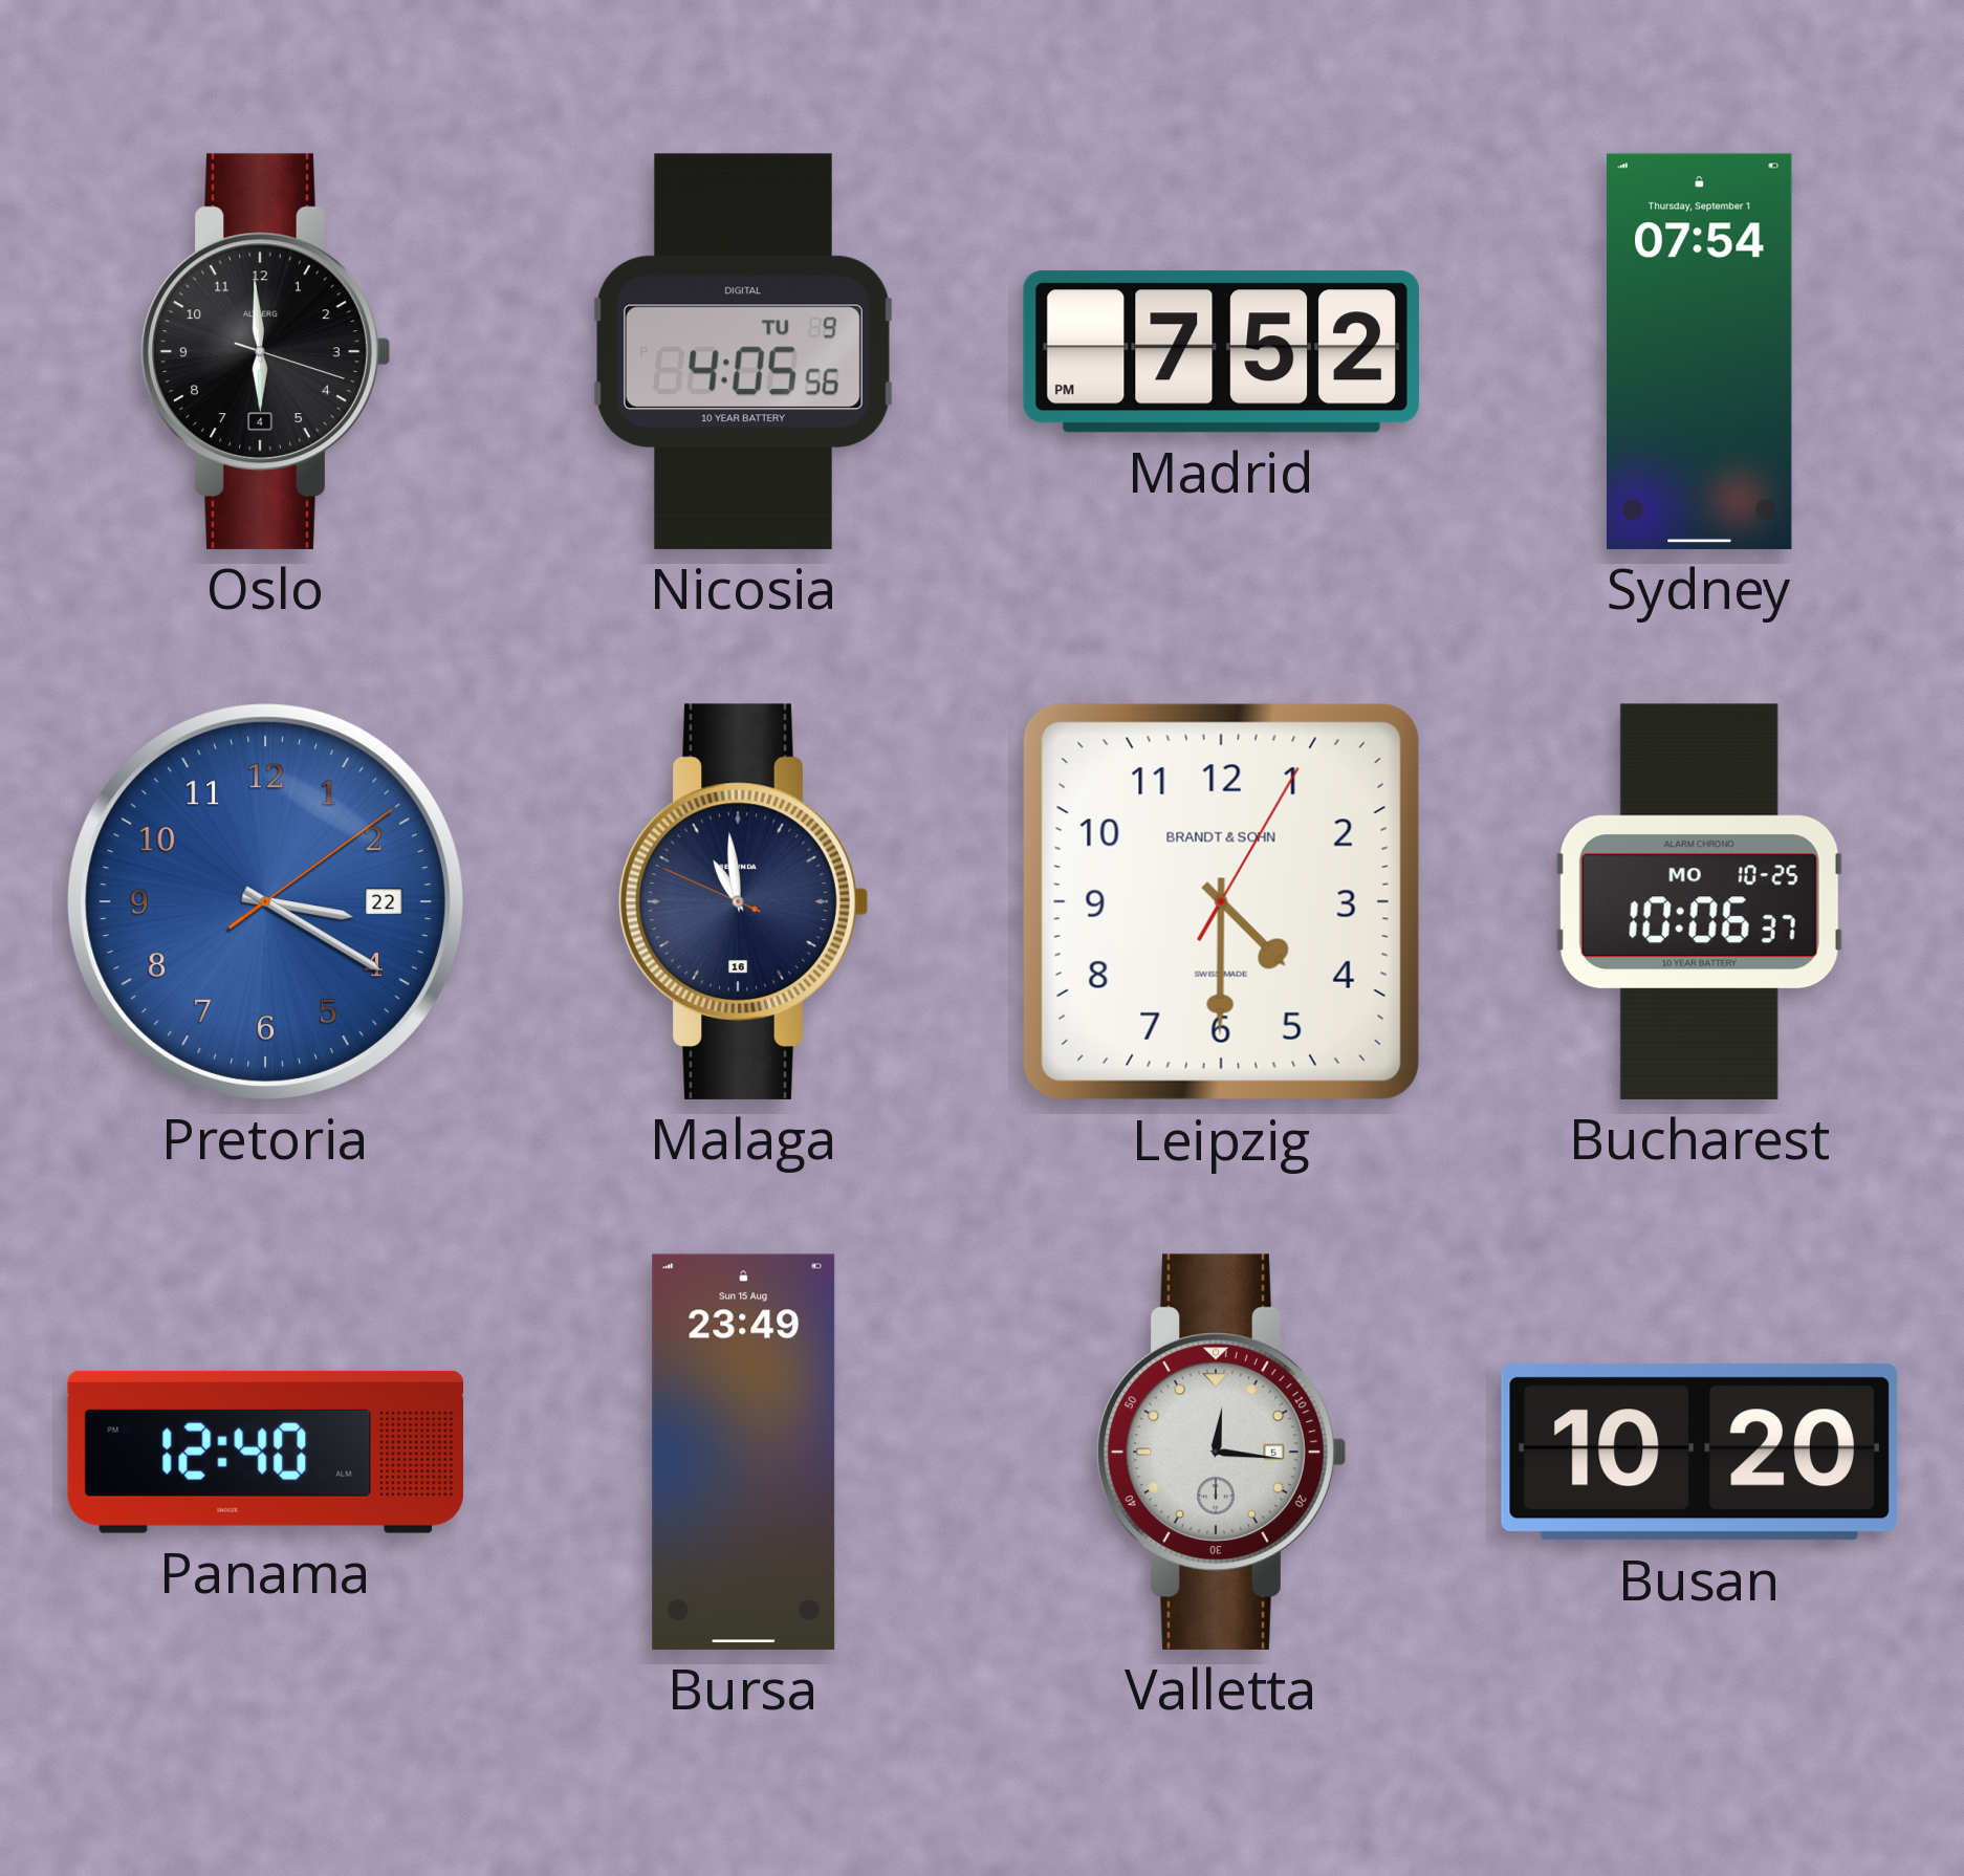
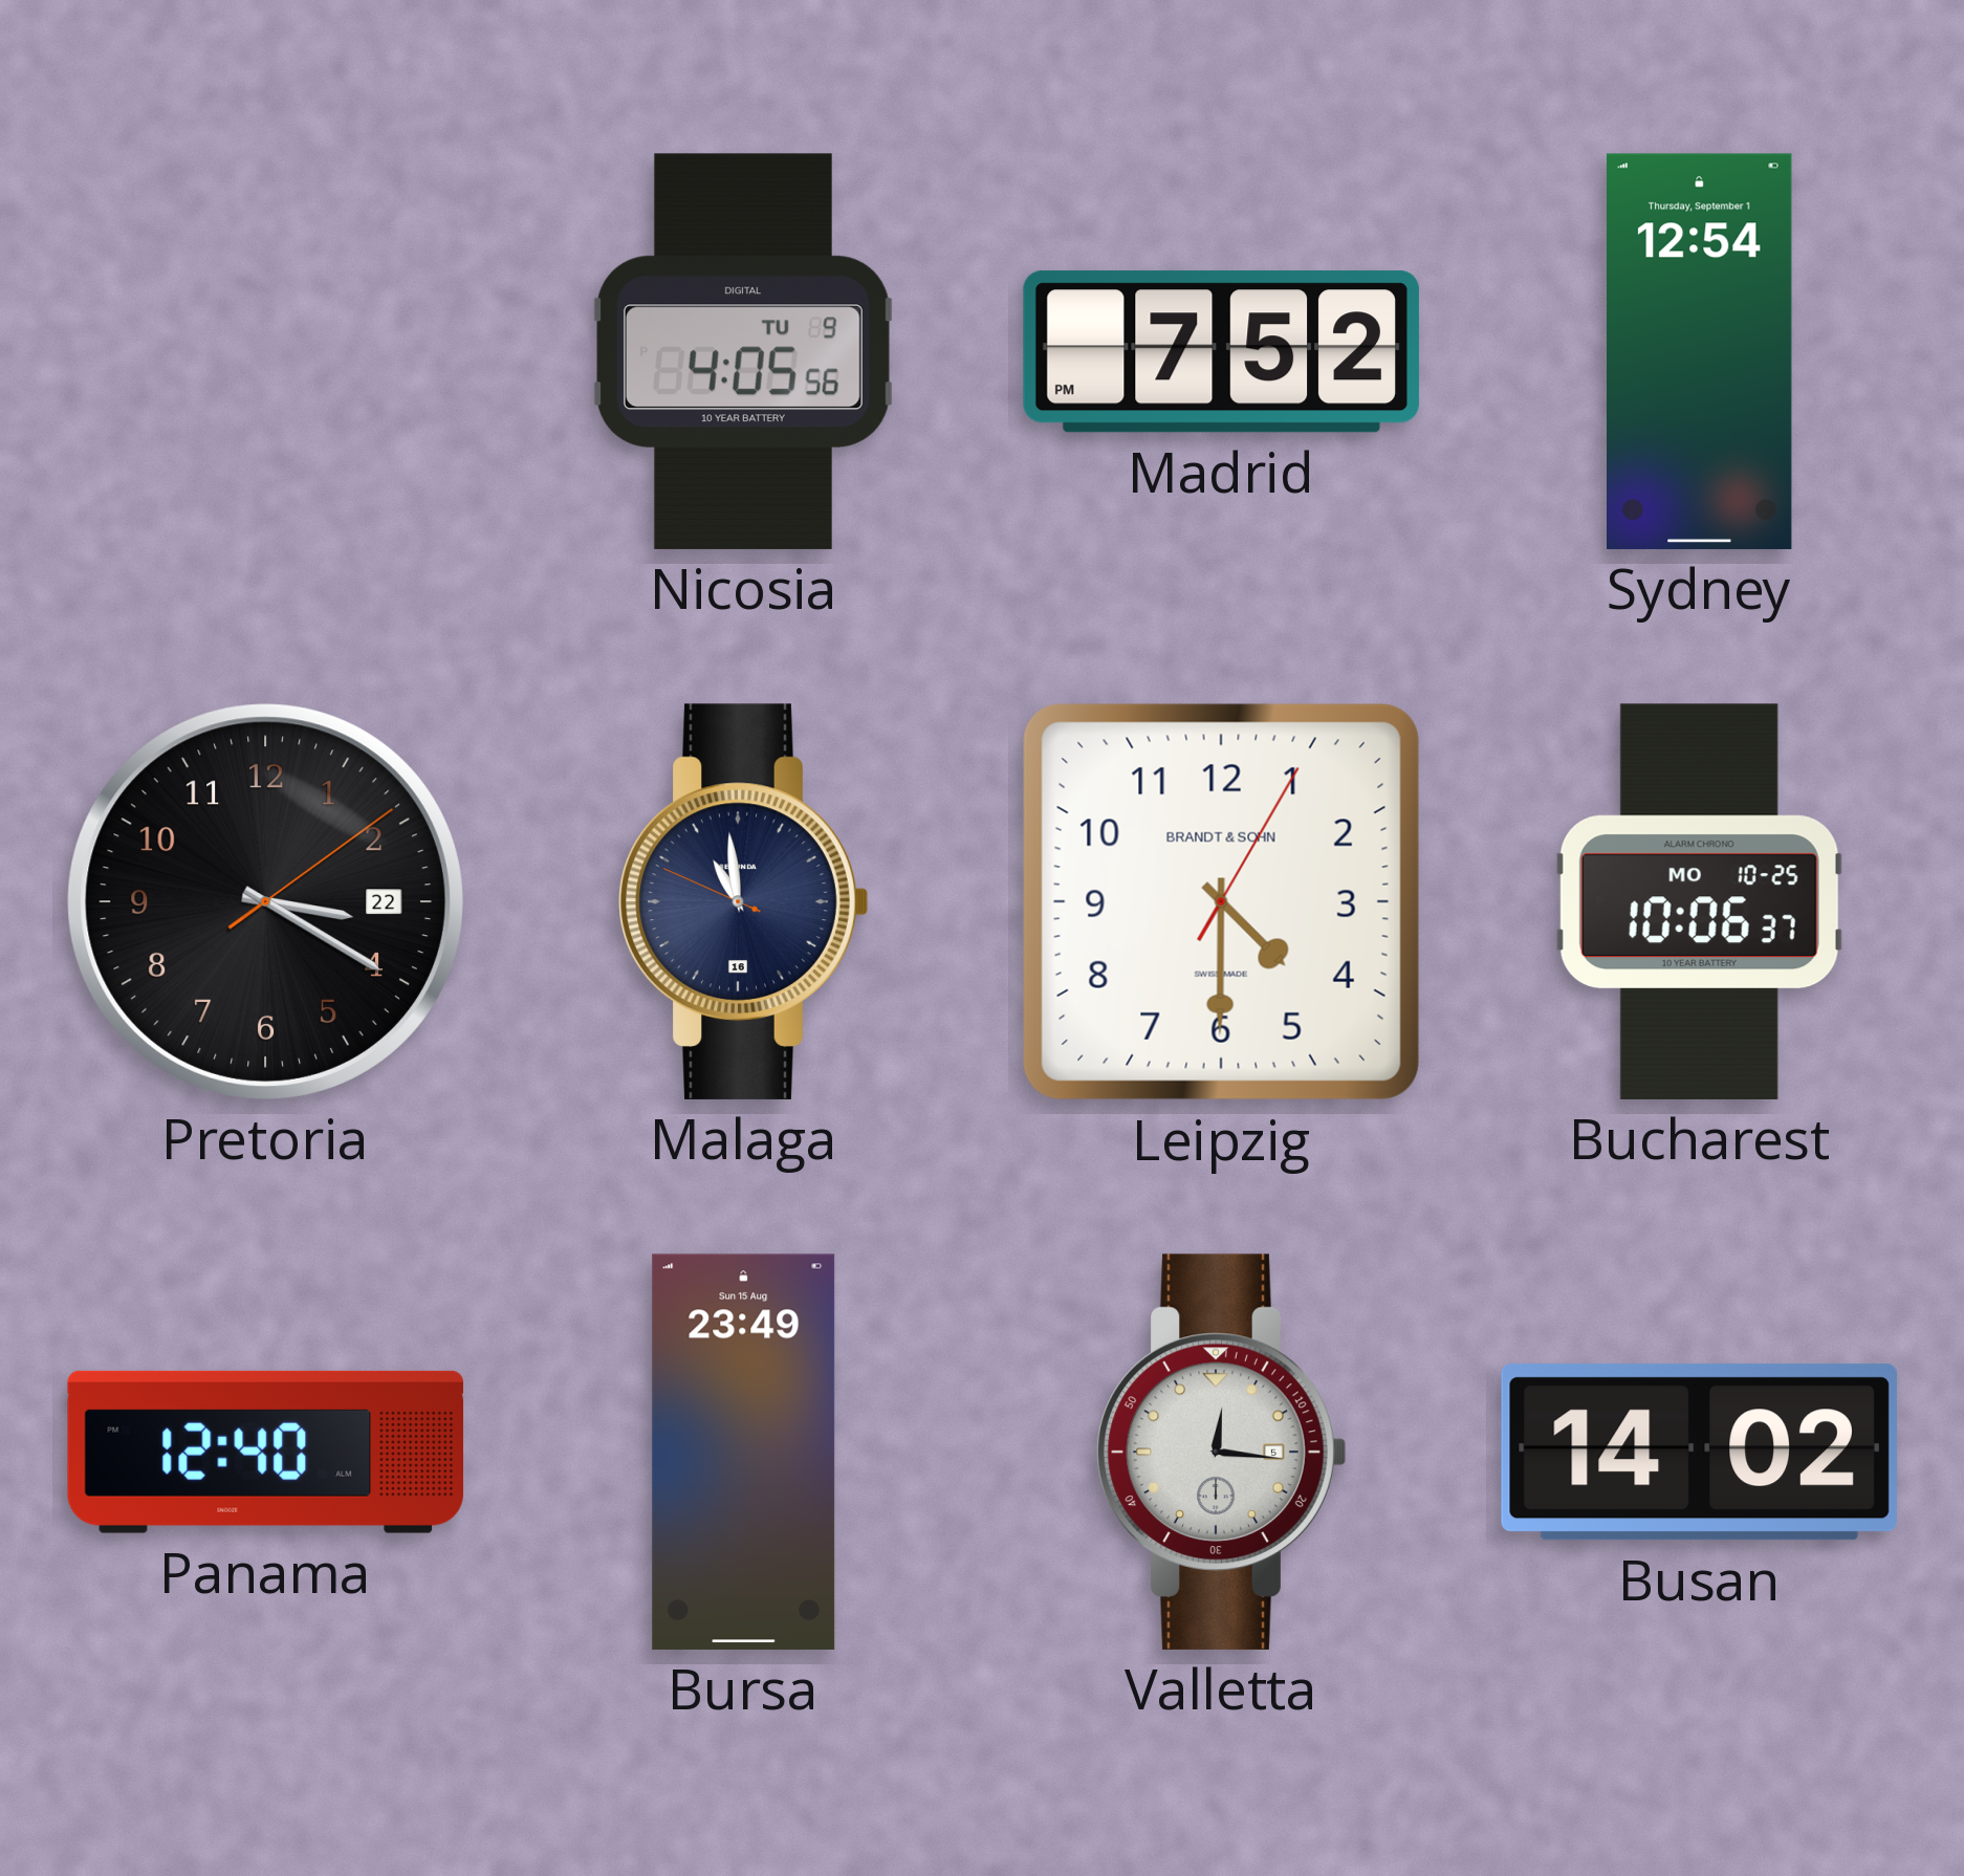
Oslo: 5:59 -> none
Sydney: 07:54 -> 12:54
Pretoria dial: blue -> black
Busan: 10:20 -> 14:02
